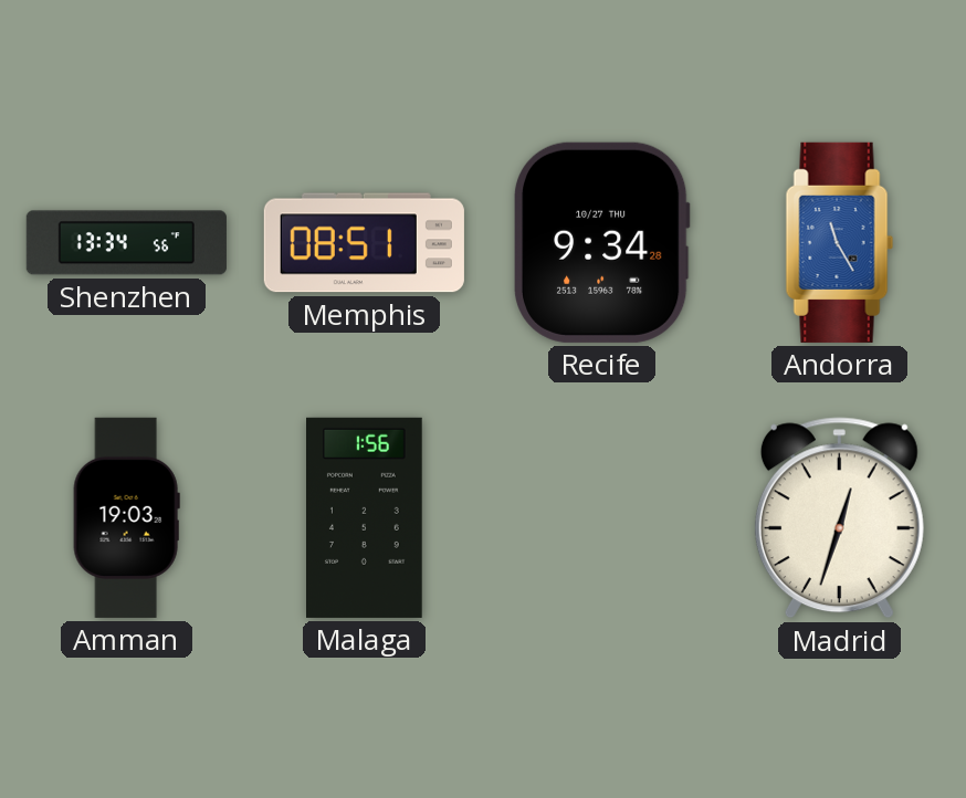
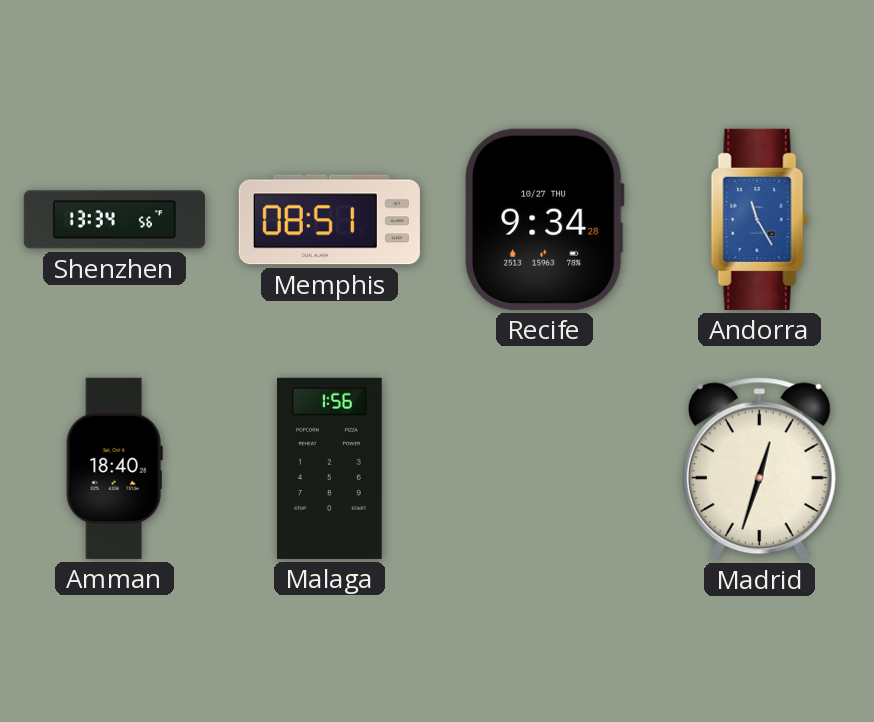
Amman: 19:03 -> 18:40
